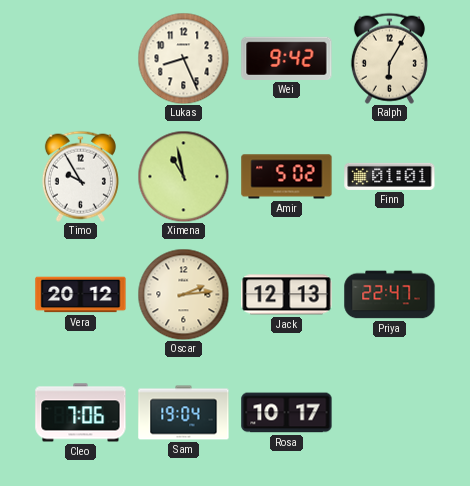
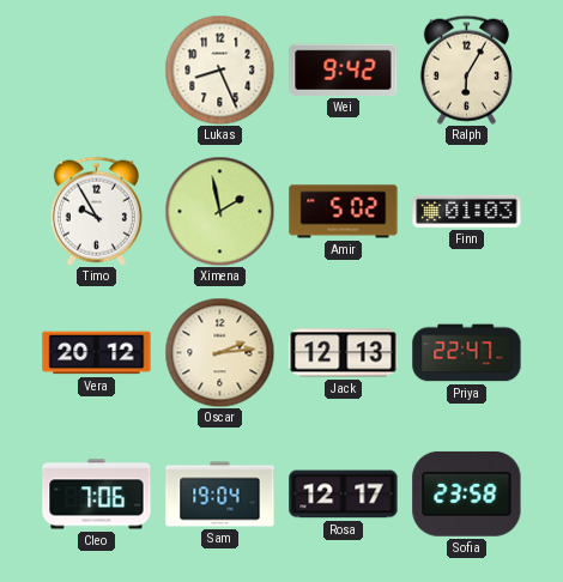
Ximena: 10:58 -> 1:58
Finn: 01:01 -> 01:03
Rosa: 10:17 -> 12:17
Sofia: none -> 23:58
